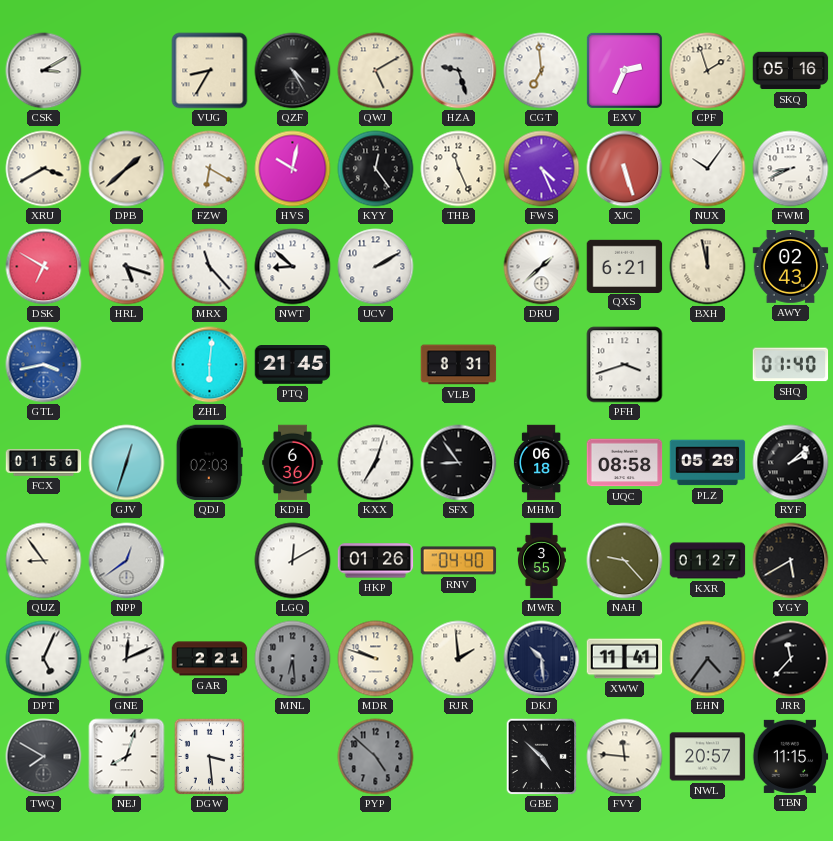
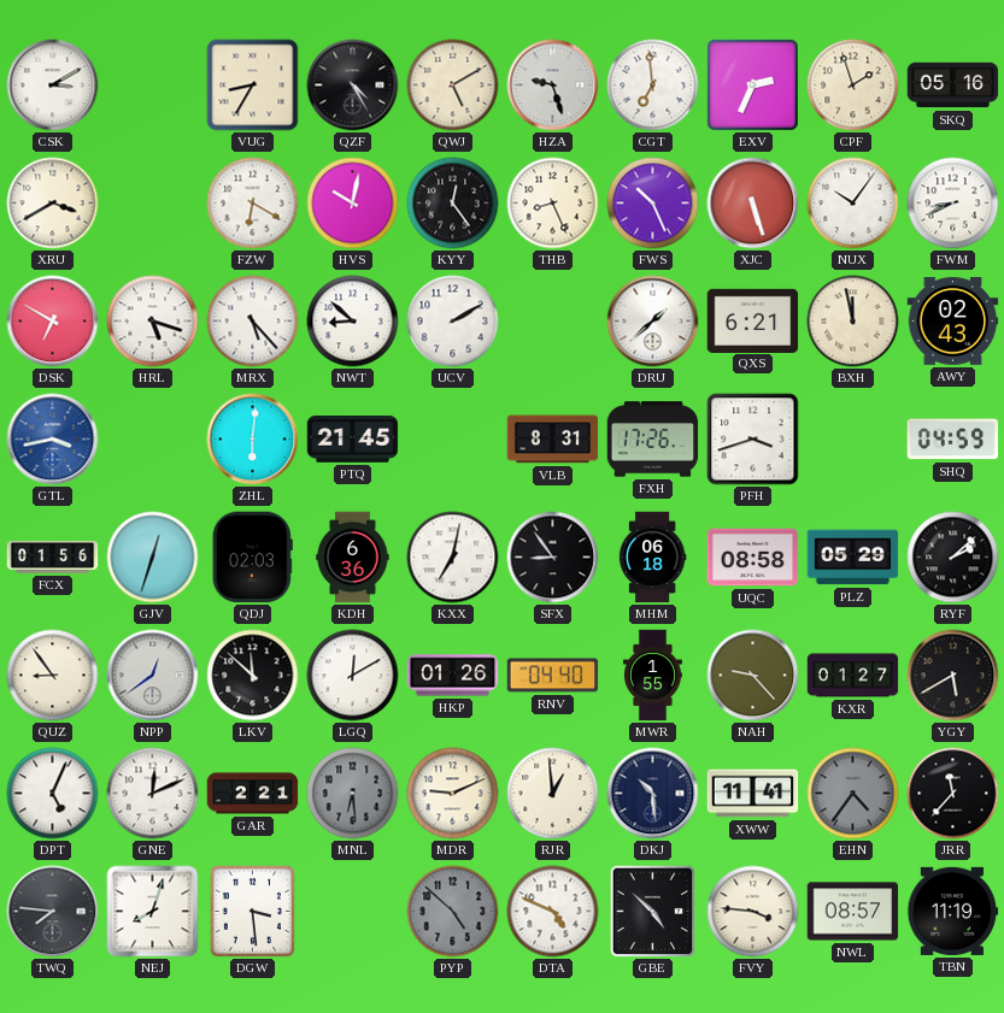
DPB: 1:38 -> none
THB: 11:26 -> 8:26
FWS: 4:26 -> 10:26
MRX: 11:23 -> 5:23
FXH: none -> 17:26
SHQ: 01:40 -> 04:59
KXX: 7:03 -> 7:02
LKV: none -> 11:52
MWR: 3:55 -> 1:55
MDR: 9:48 -> 9:11
RJR: 1:59 -> 12:59
TWQ: 7:50 -> 7:46
DTA: none -> 4:49
FVY: 11:46 -> 3:46
NWL: 20:57 -> 08:57
TBN: 11:15 -> 11:19
